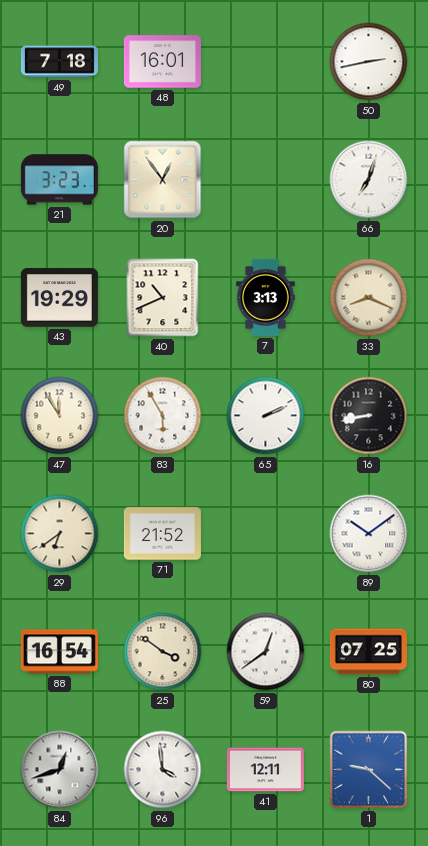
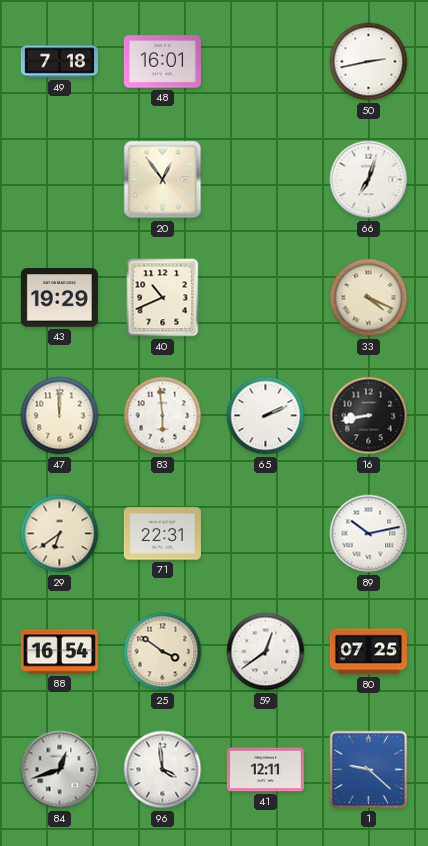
21: 3:23 -> none
7: 3:13 -> none
33: 8:19 -> 4:19
47: 11:55 -> 12:00
83: 5:55 -> 5:59
71: 21:52 -> 22:31
89: 10:09 -> 10:13
